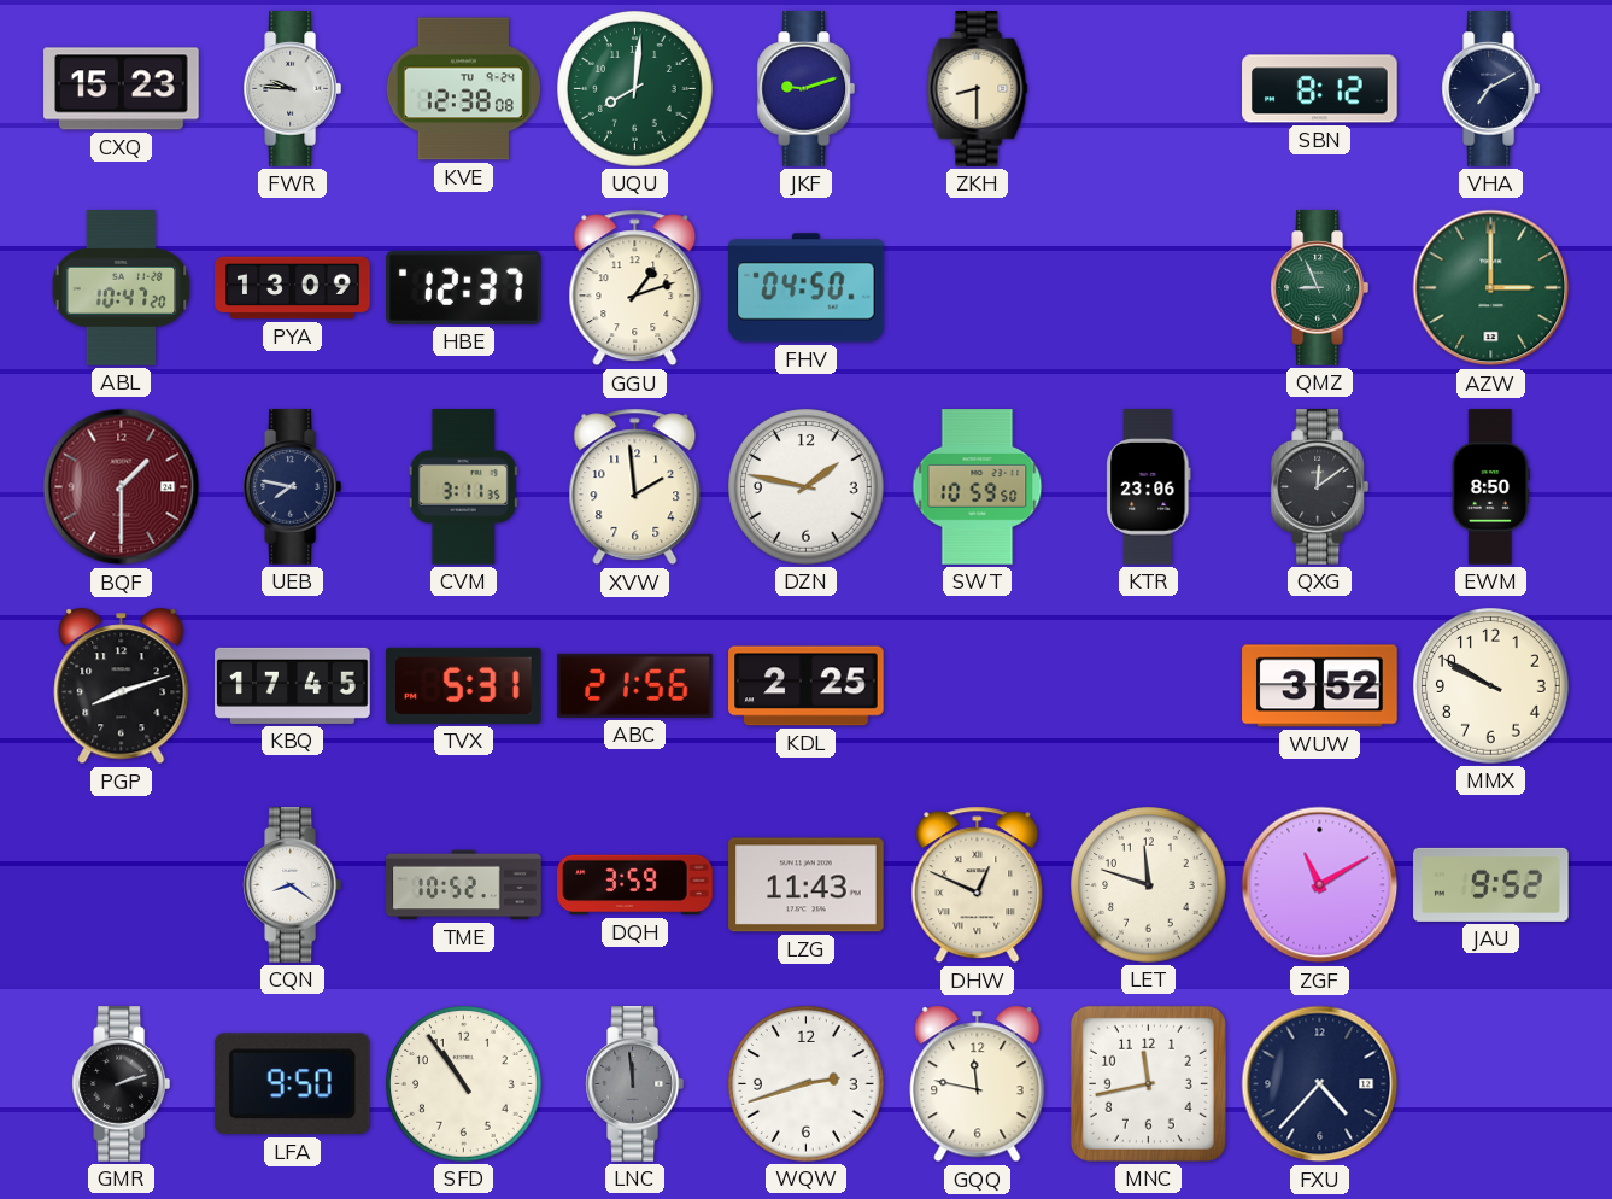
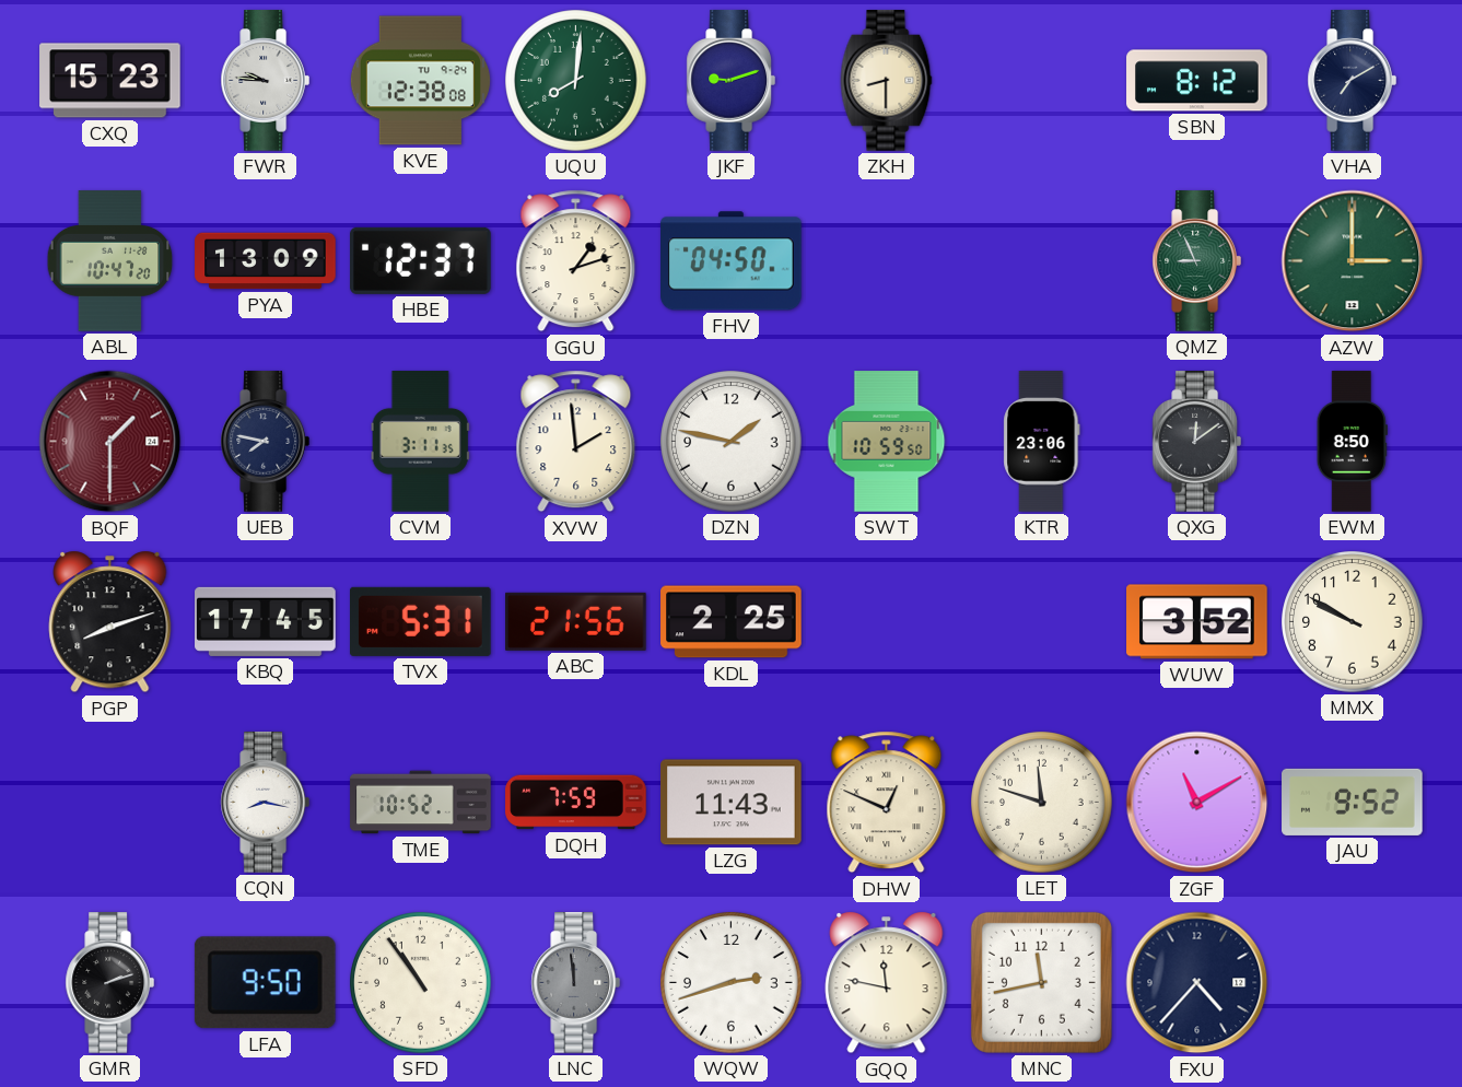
CQN: 8:21 -> 8:17
DQH: 3:59 -> 7:59
